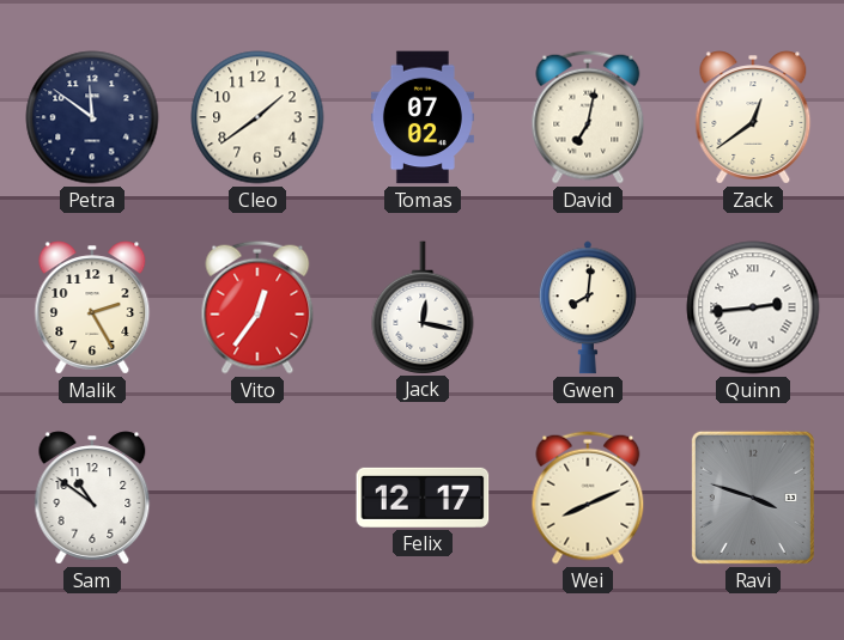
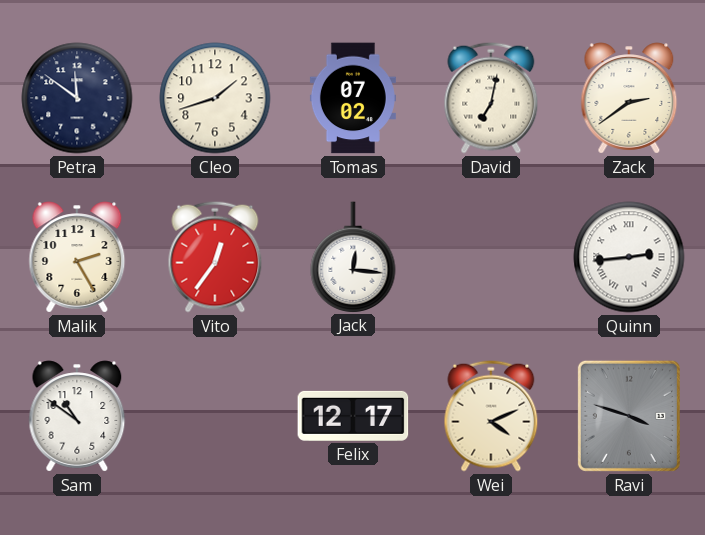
Cleo: 1:39 -> 1:42
Zack: 12:39 -> 2:39
Jack: 12:17 -> 12:16
Gwen: 8:01 -> none
Wei: 8:11 -> 4:11
